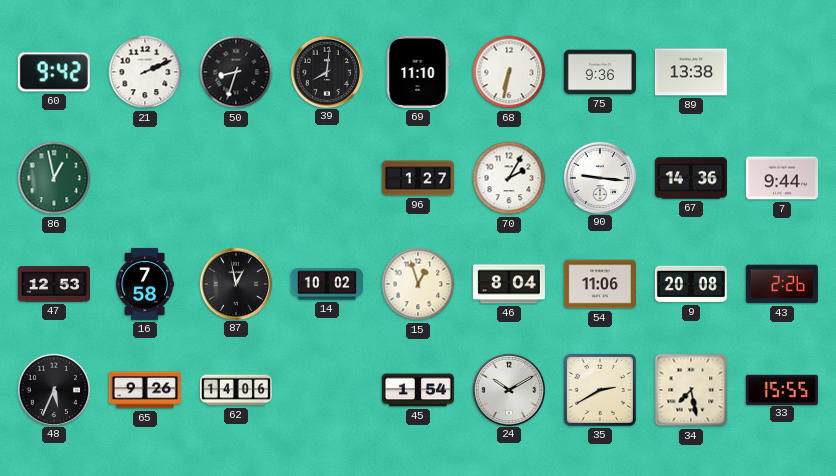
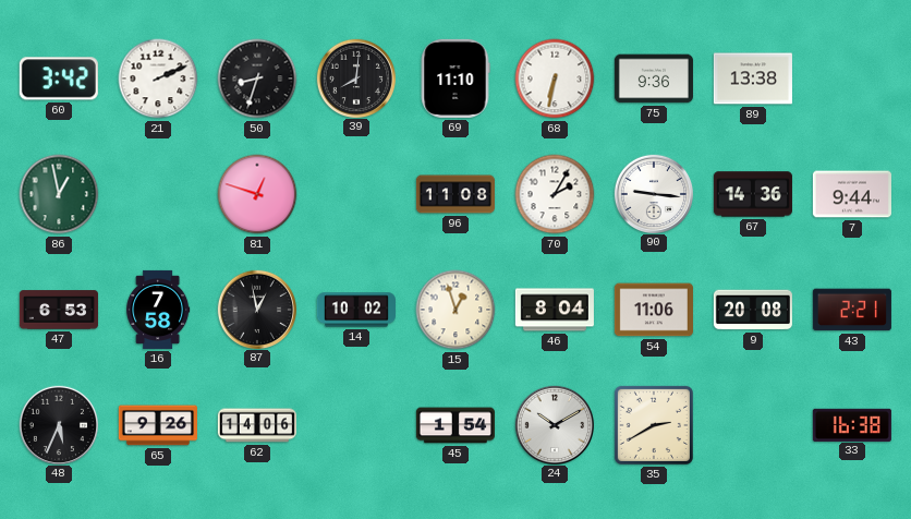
60: 9:42 -> 3:42
81: none -> 12:48
96: 1:27 -> 11:08
47: 12:53 -> 6:53
43: 2:26 -> 2:21
34: 7:28 -> none
33: 15:55 -> 16:38
